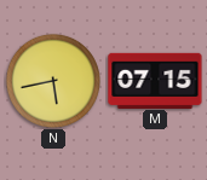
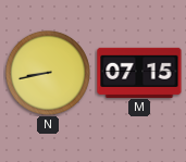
N: 5:43 -> 8:43
